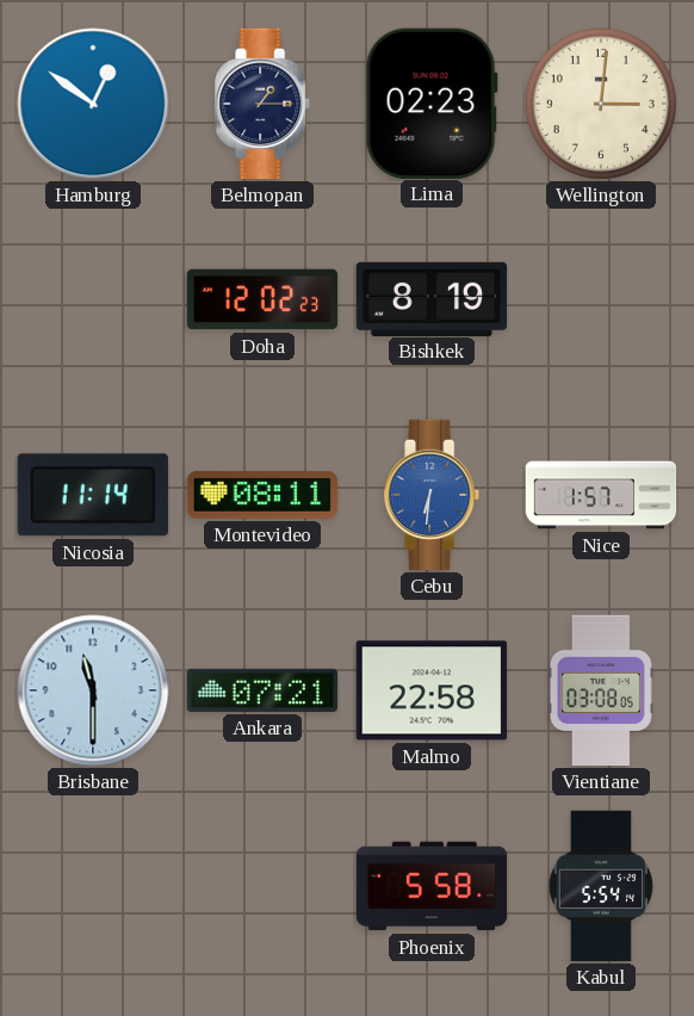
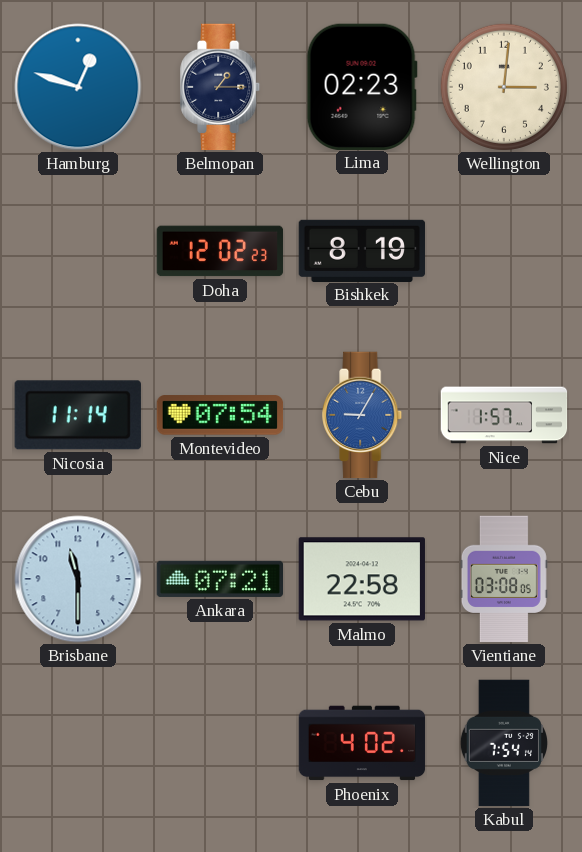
Hamburg: 12:51 -> 12:48
Montevideo: 08:11 -> 07:54
Cebu: 6:31 -> 9:05
Phoenix: 5:58 -> 4:02
Kabul: 5:54 -> 7:54
